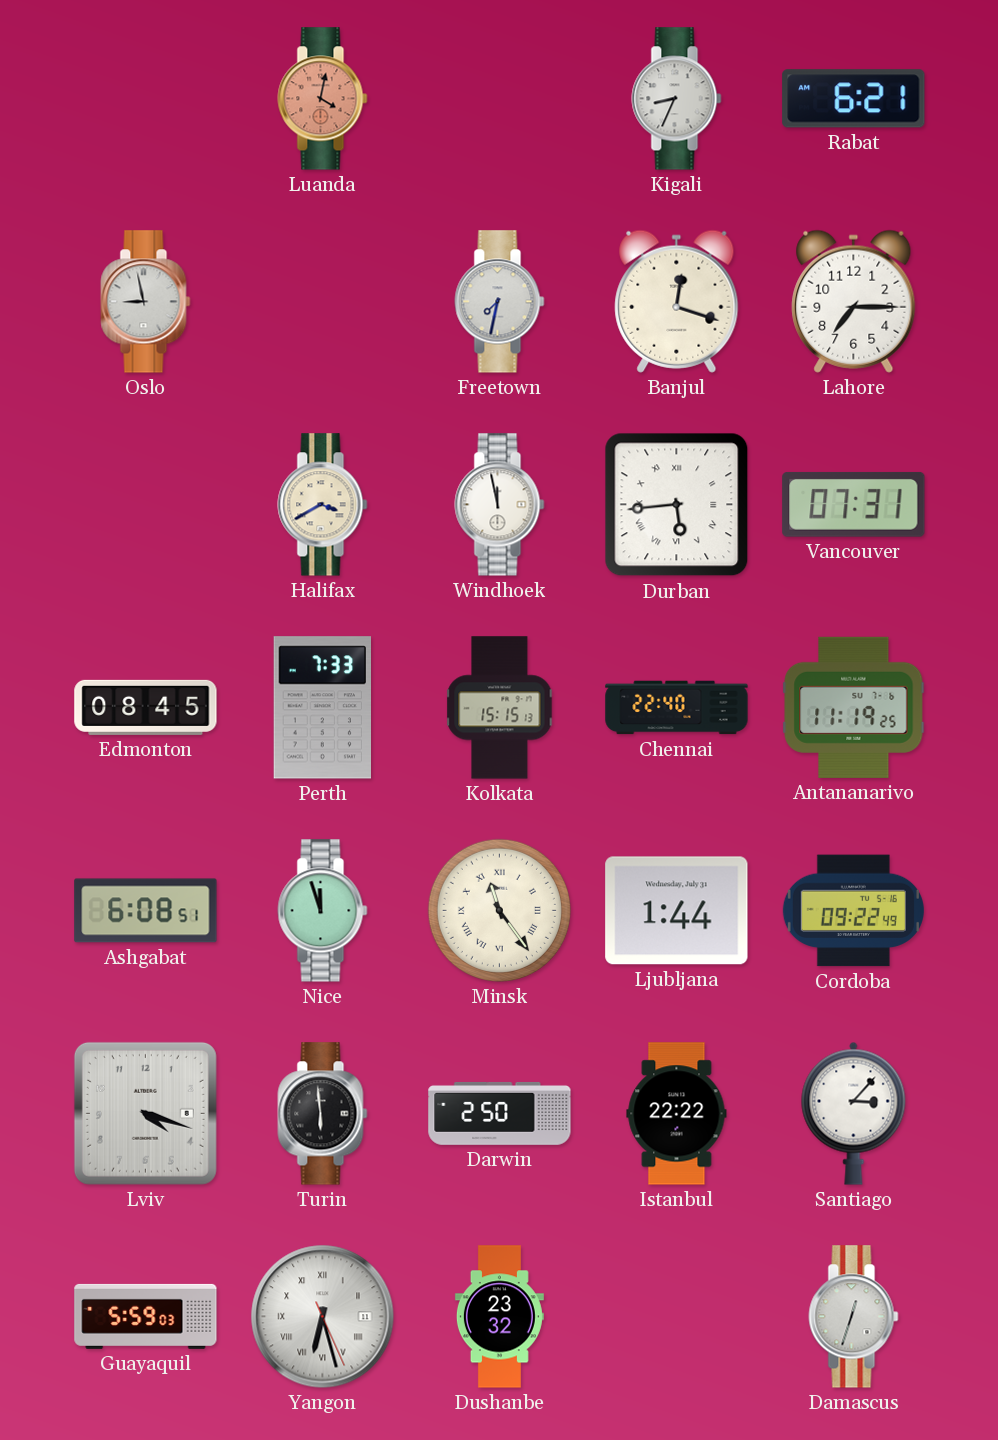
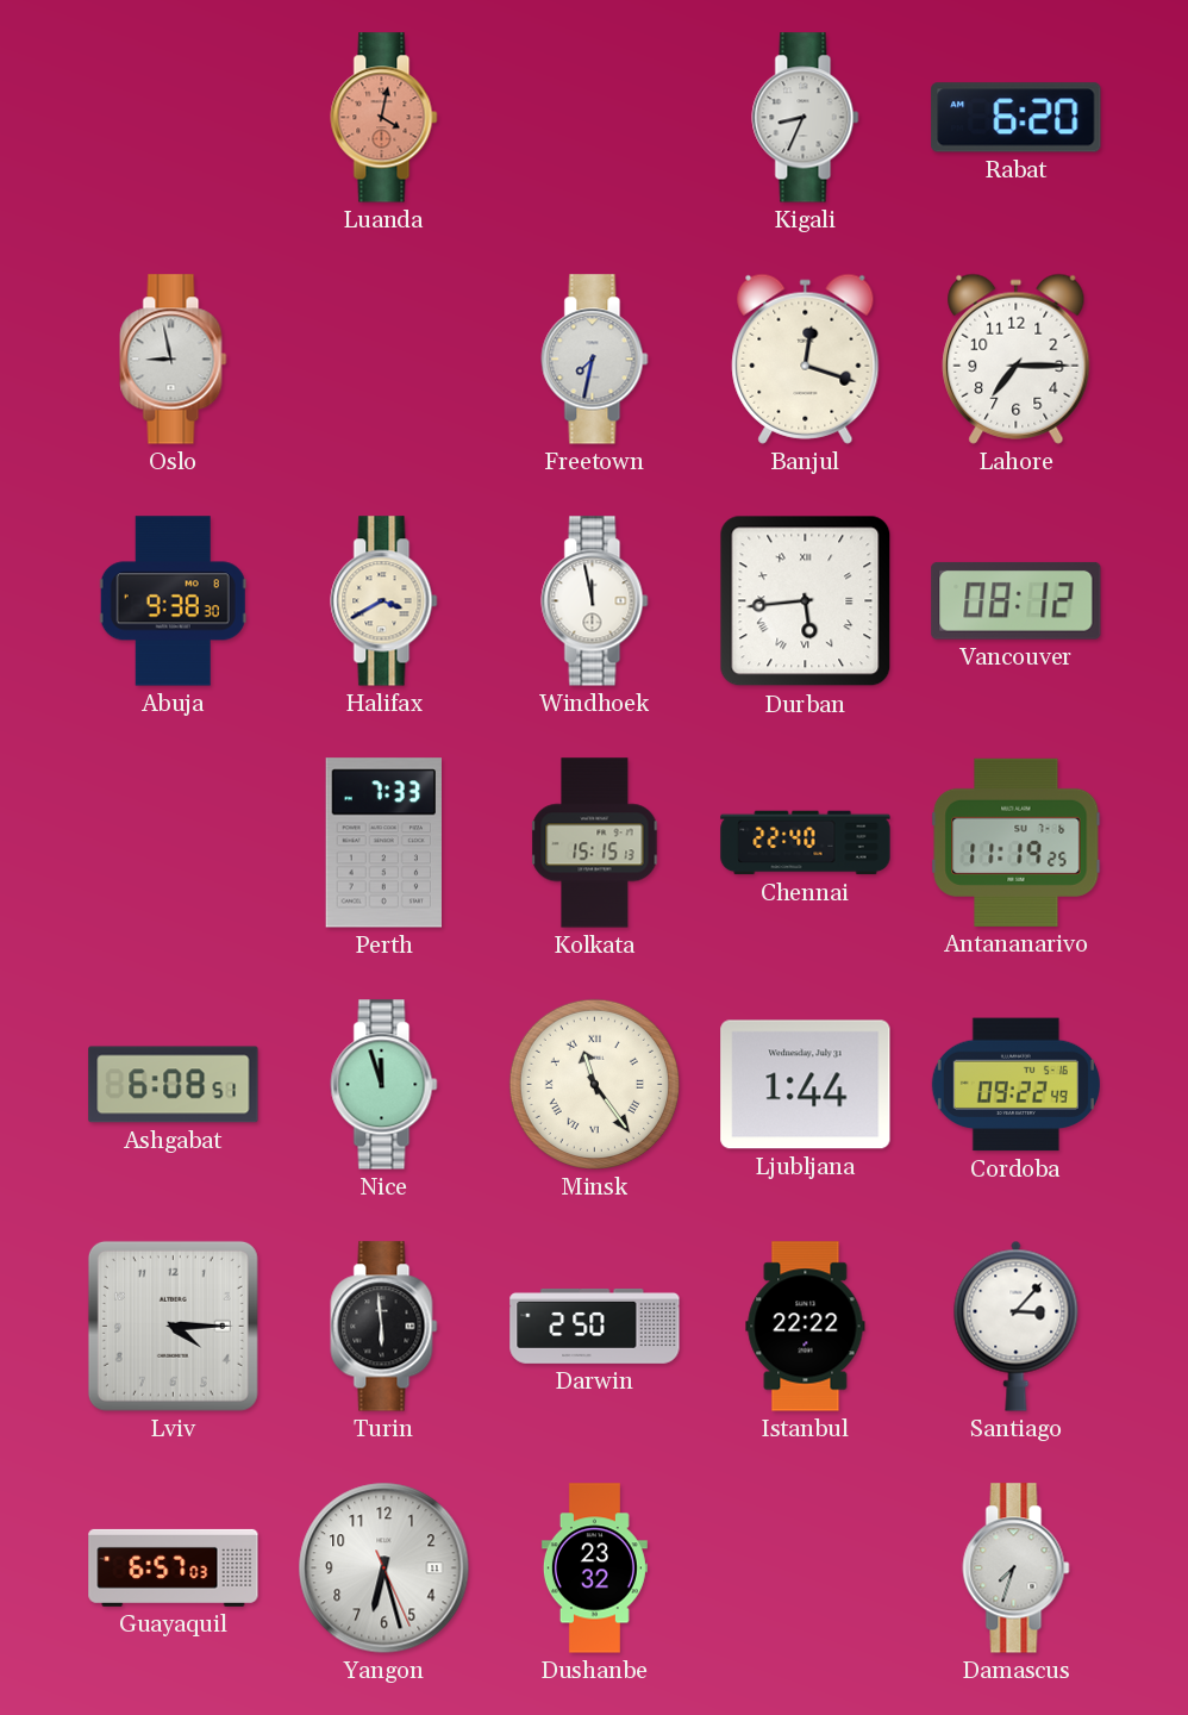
Rabat: 6:21 -> 6:20
Abuja: none -> 9:38
Vancouver: 07:31 -> 08:12
Edmonton: 08:45 -> none
Lviv: 4:18 -> 4:15
Guayaquil: 5:59 -> 6:57
Yangon numerals: Roman -> Arabic
Damascus: 12:33 -> 7:33
